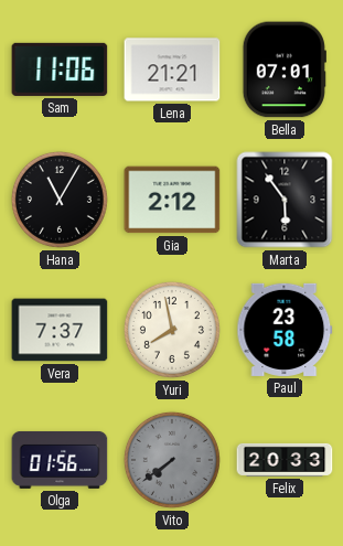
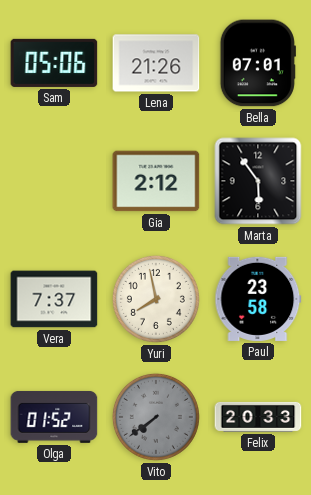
Sam: 11:06 -> 05:06
Lena: 21:21 -> 21:26
Hana: 11:05 -> none
Olga: 01:56 -> 01:52
